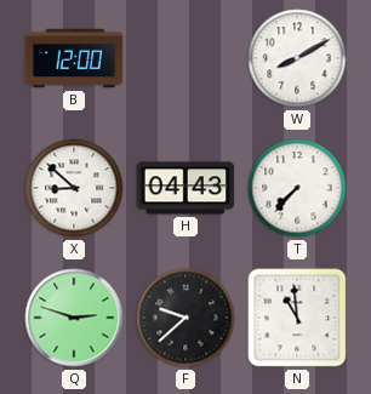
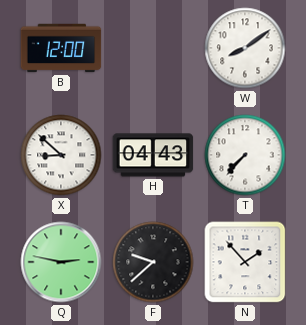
W: 8:10 -> 8:09
Q: 2:48 -> 2:47
N: 10:59 -> 1:53
